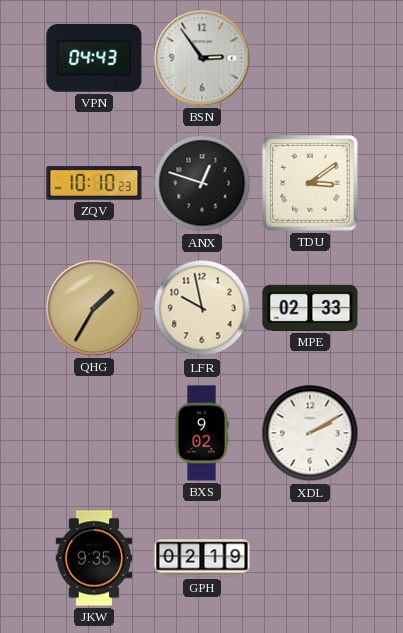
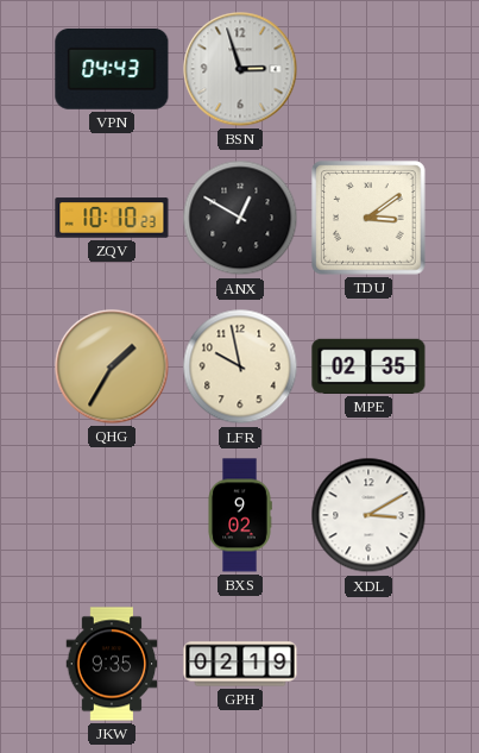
BSN: 2:54 -> 2:57
ANX: 12:48 -> 12:50
MPE: 02:33 -> 02:35
XDL: 2:10 -> 3:10
